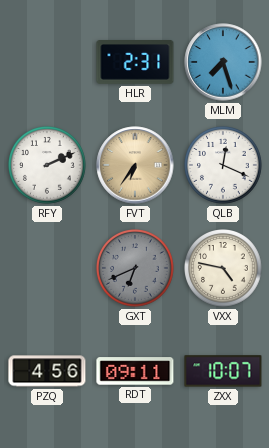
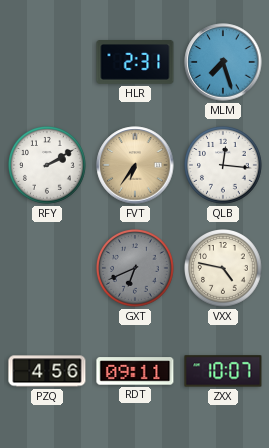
RFY: 2:11 -> 2:10
QLB: 12:19 -> 12:16
